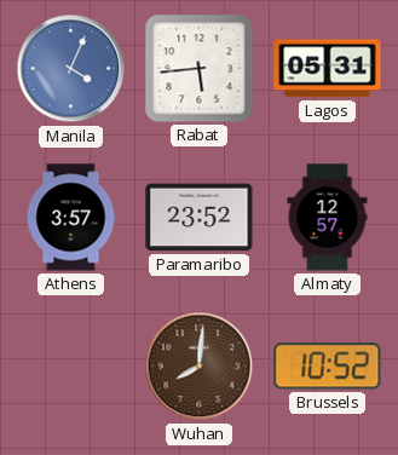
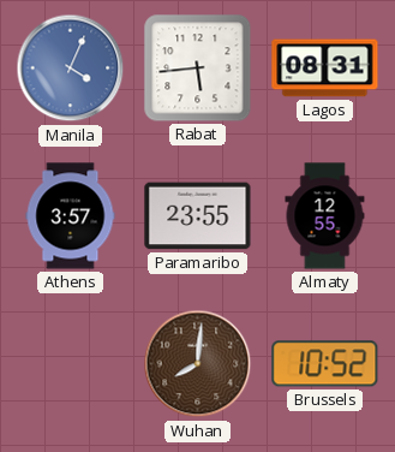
Lagos: 05:31 -> 08:31
Paramaribo: 23:52 -> 23:55
Almaty: 12:57 -> 12:55
